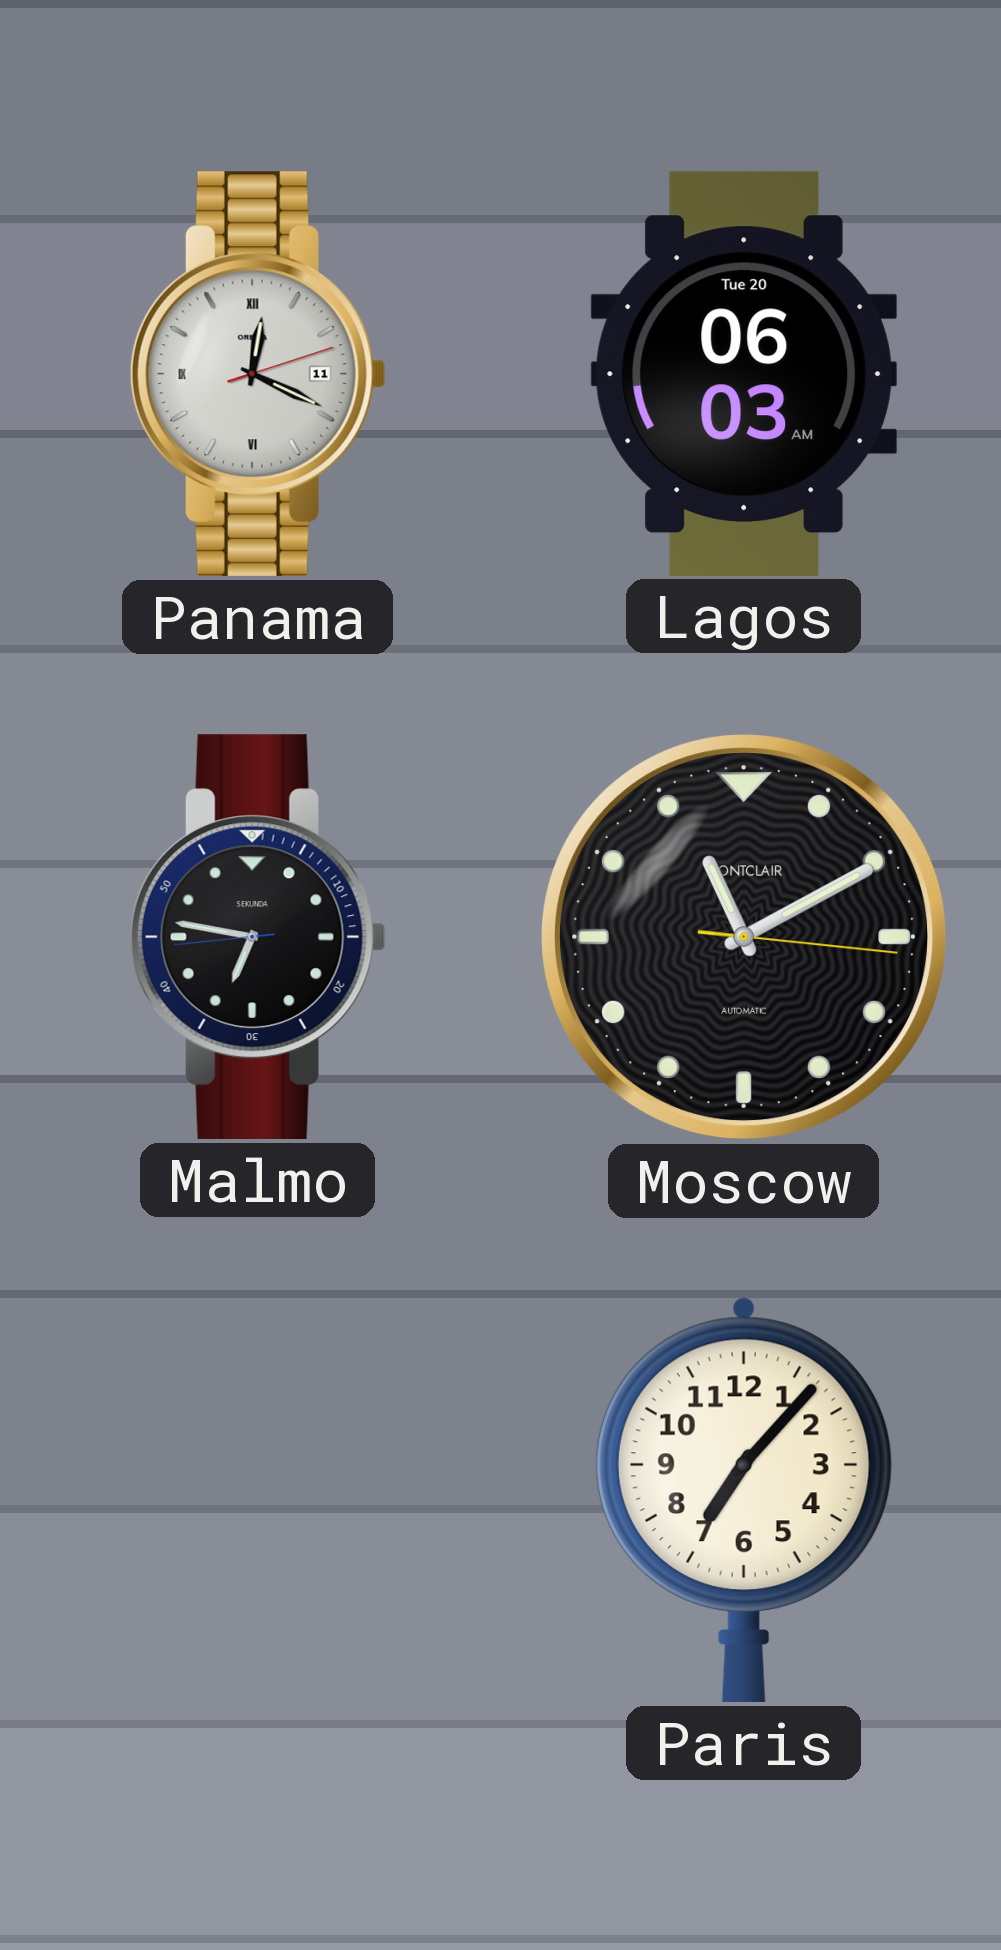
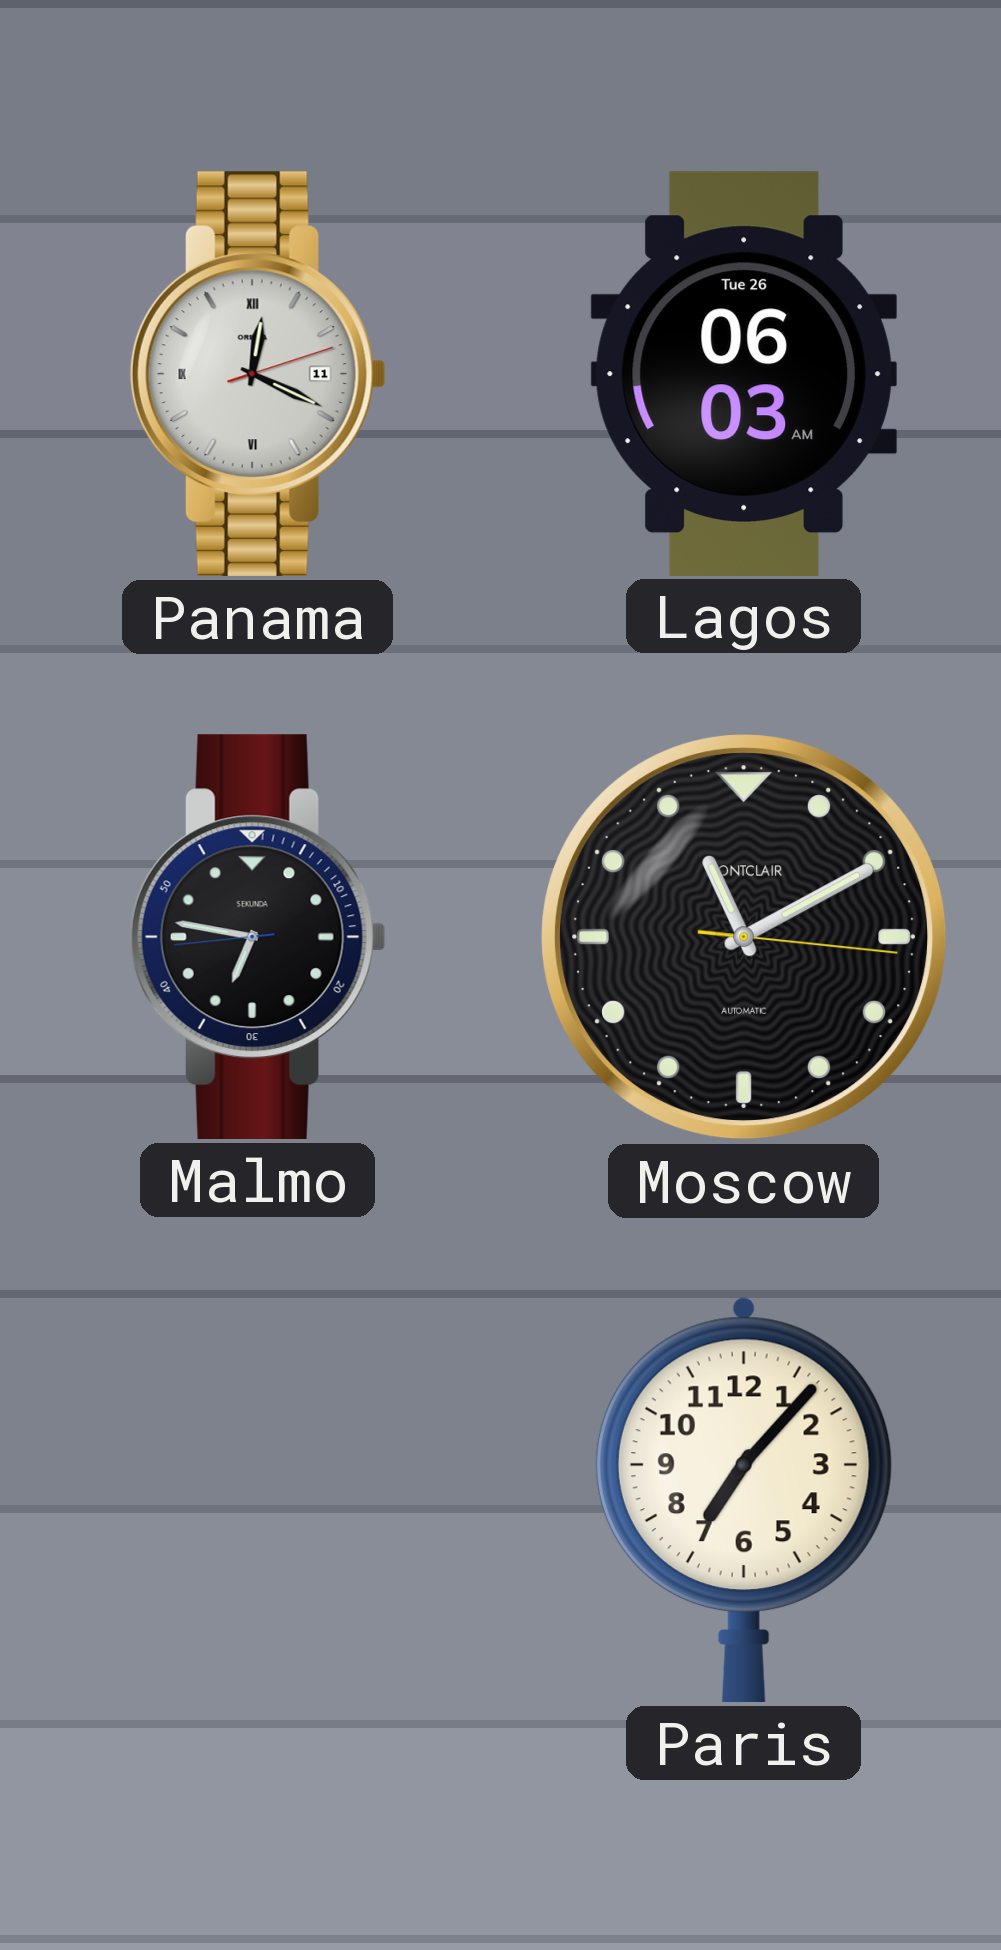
Lagos date: Tue 20 -> Tue 26
